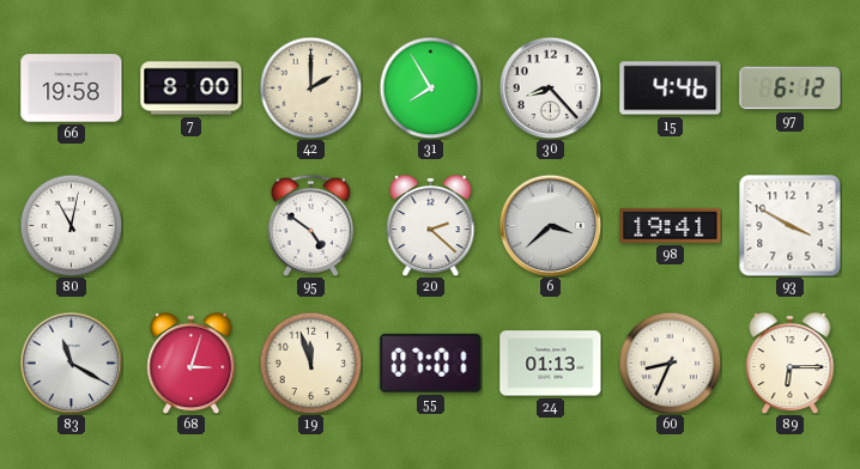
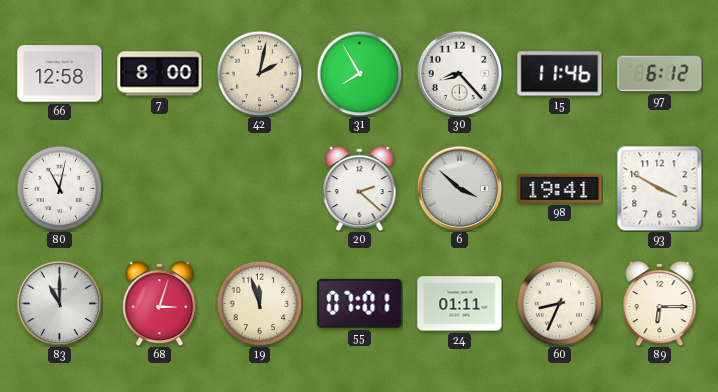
66: 19:58 -> 12:58
42: 2:00 -> 2:02
15: 4:46 -> 11:46
95: 4:51 -> none
6: 3:38 -> 3:52
83: 11:20 -> 11:00
24: 01:13 -> 01:11
